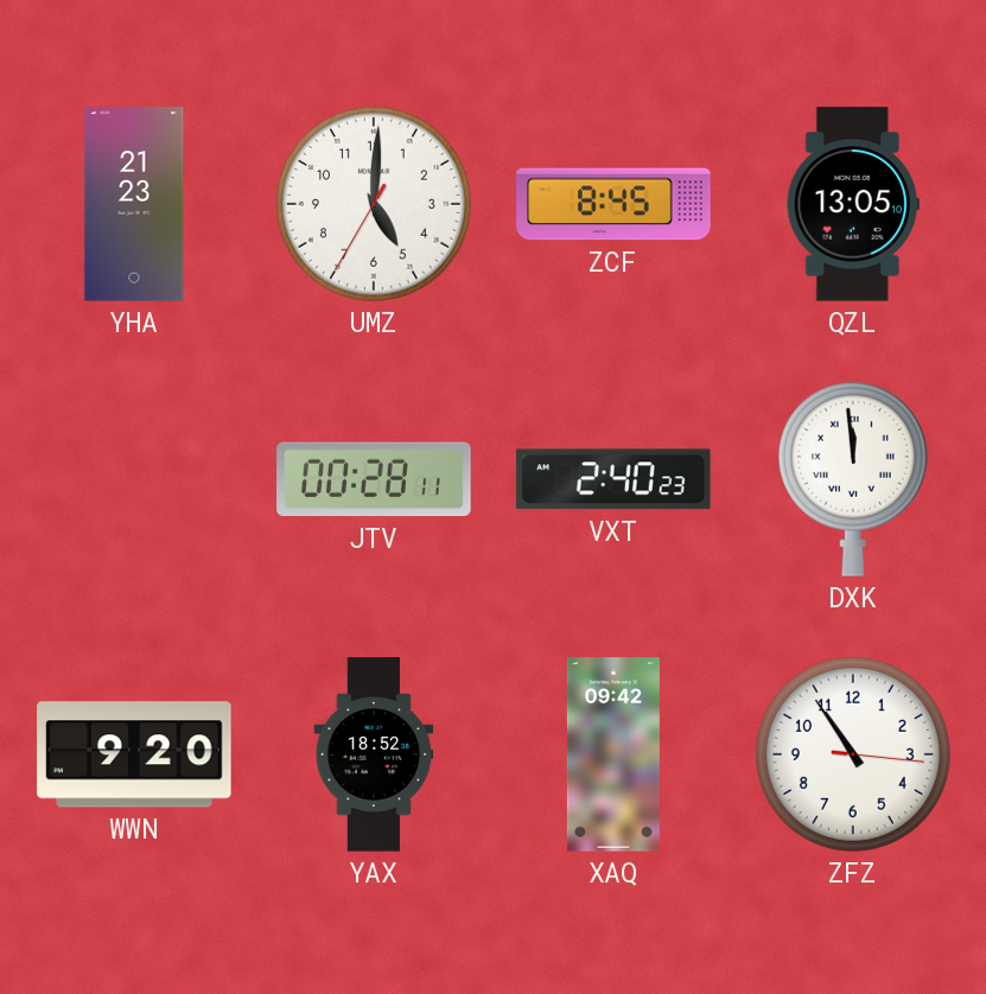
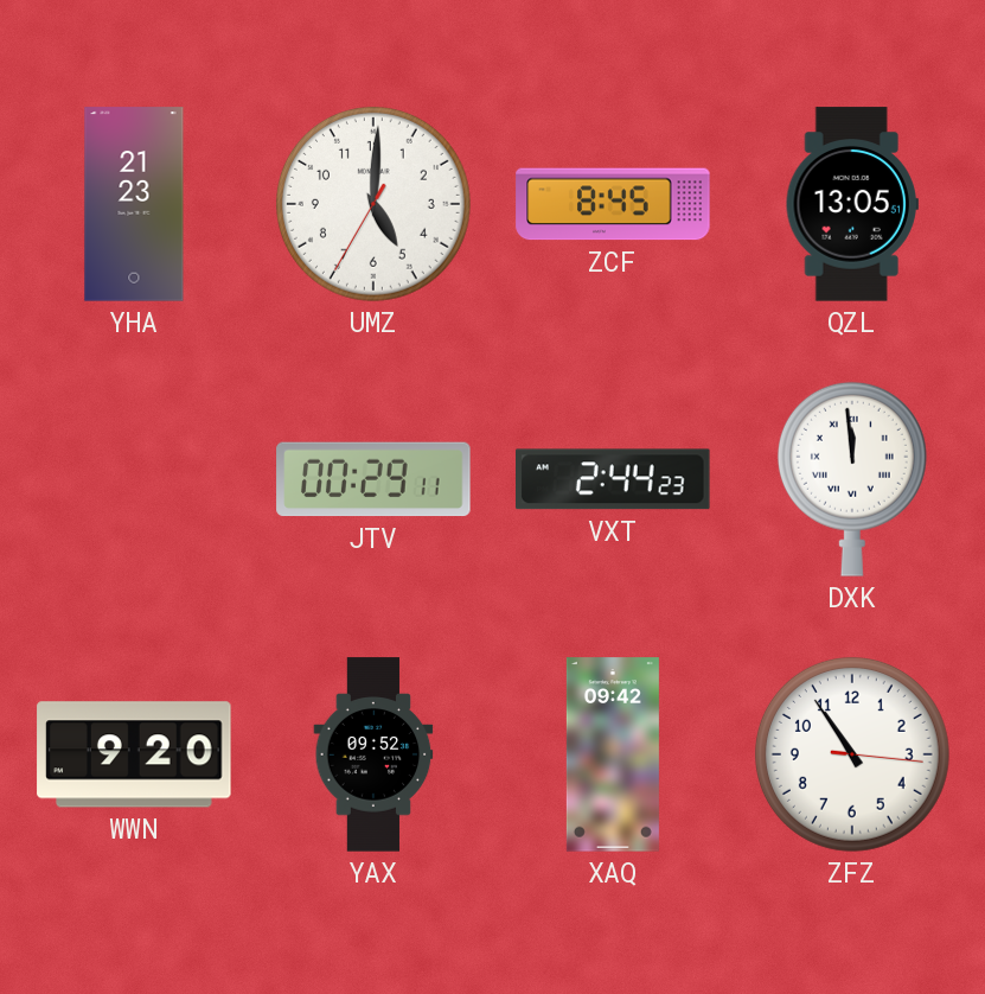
QZL: 13:05:10 -> 13:05:51
JTV: 00:28 -> 00:29
VXT: 2:40 -> 2:44
YAX: 18:52 -> 09:52
